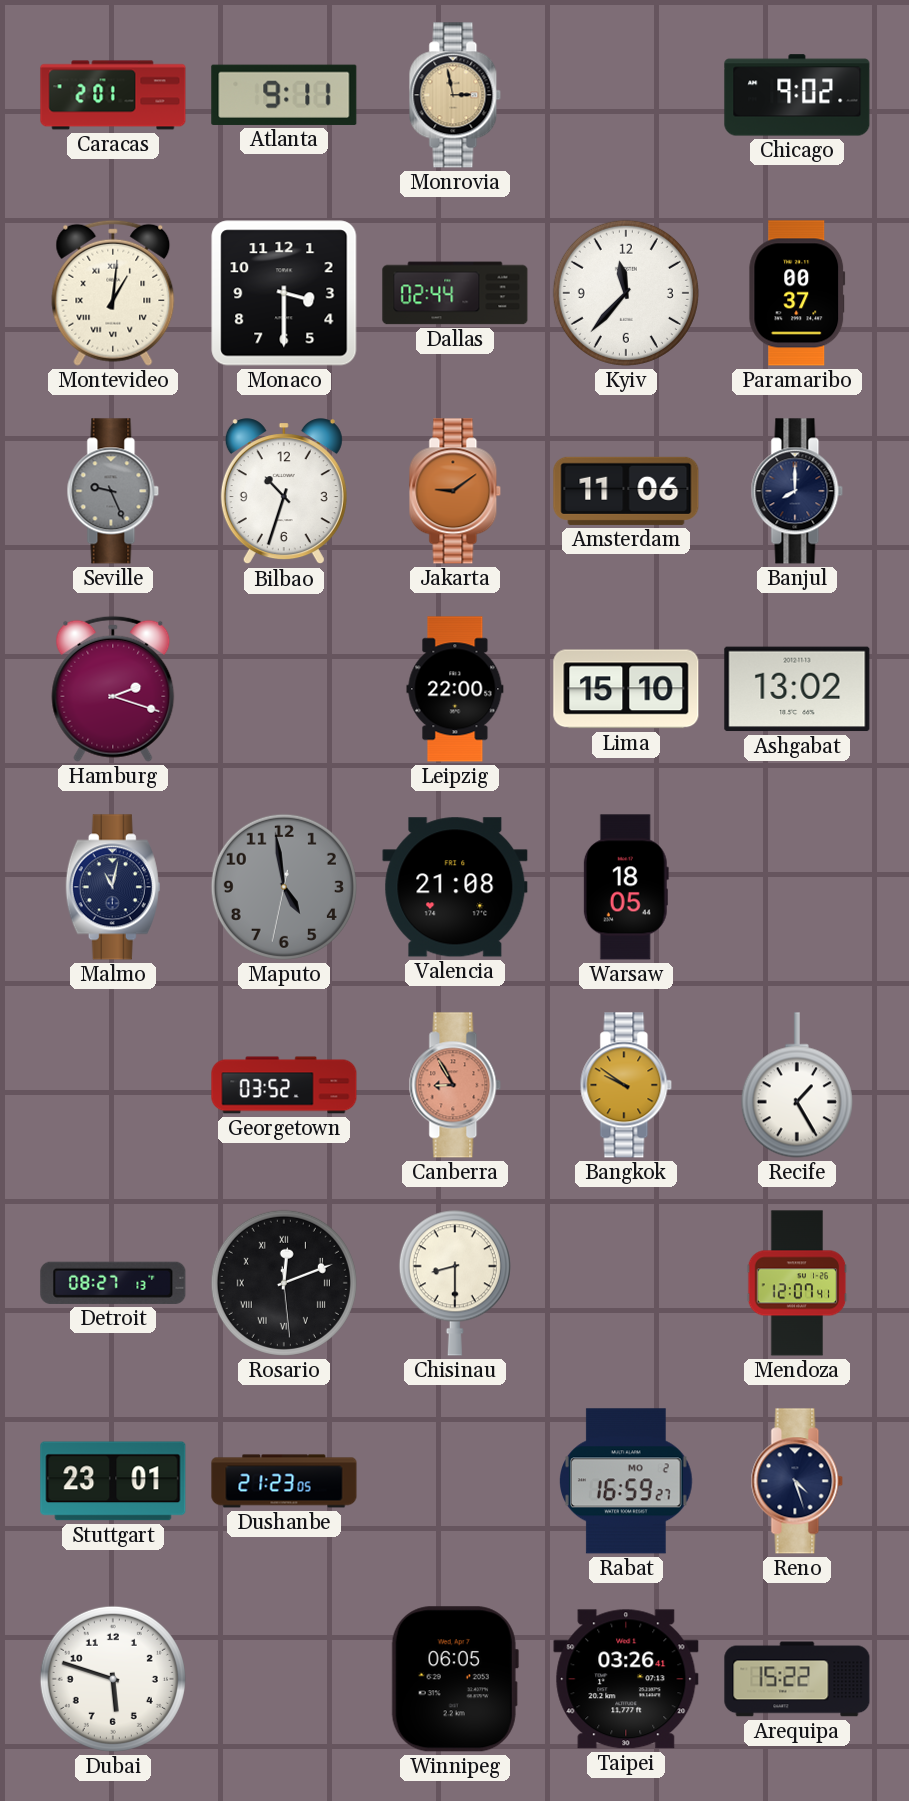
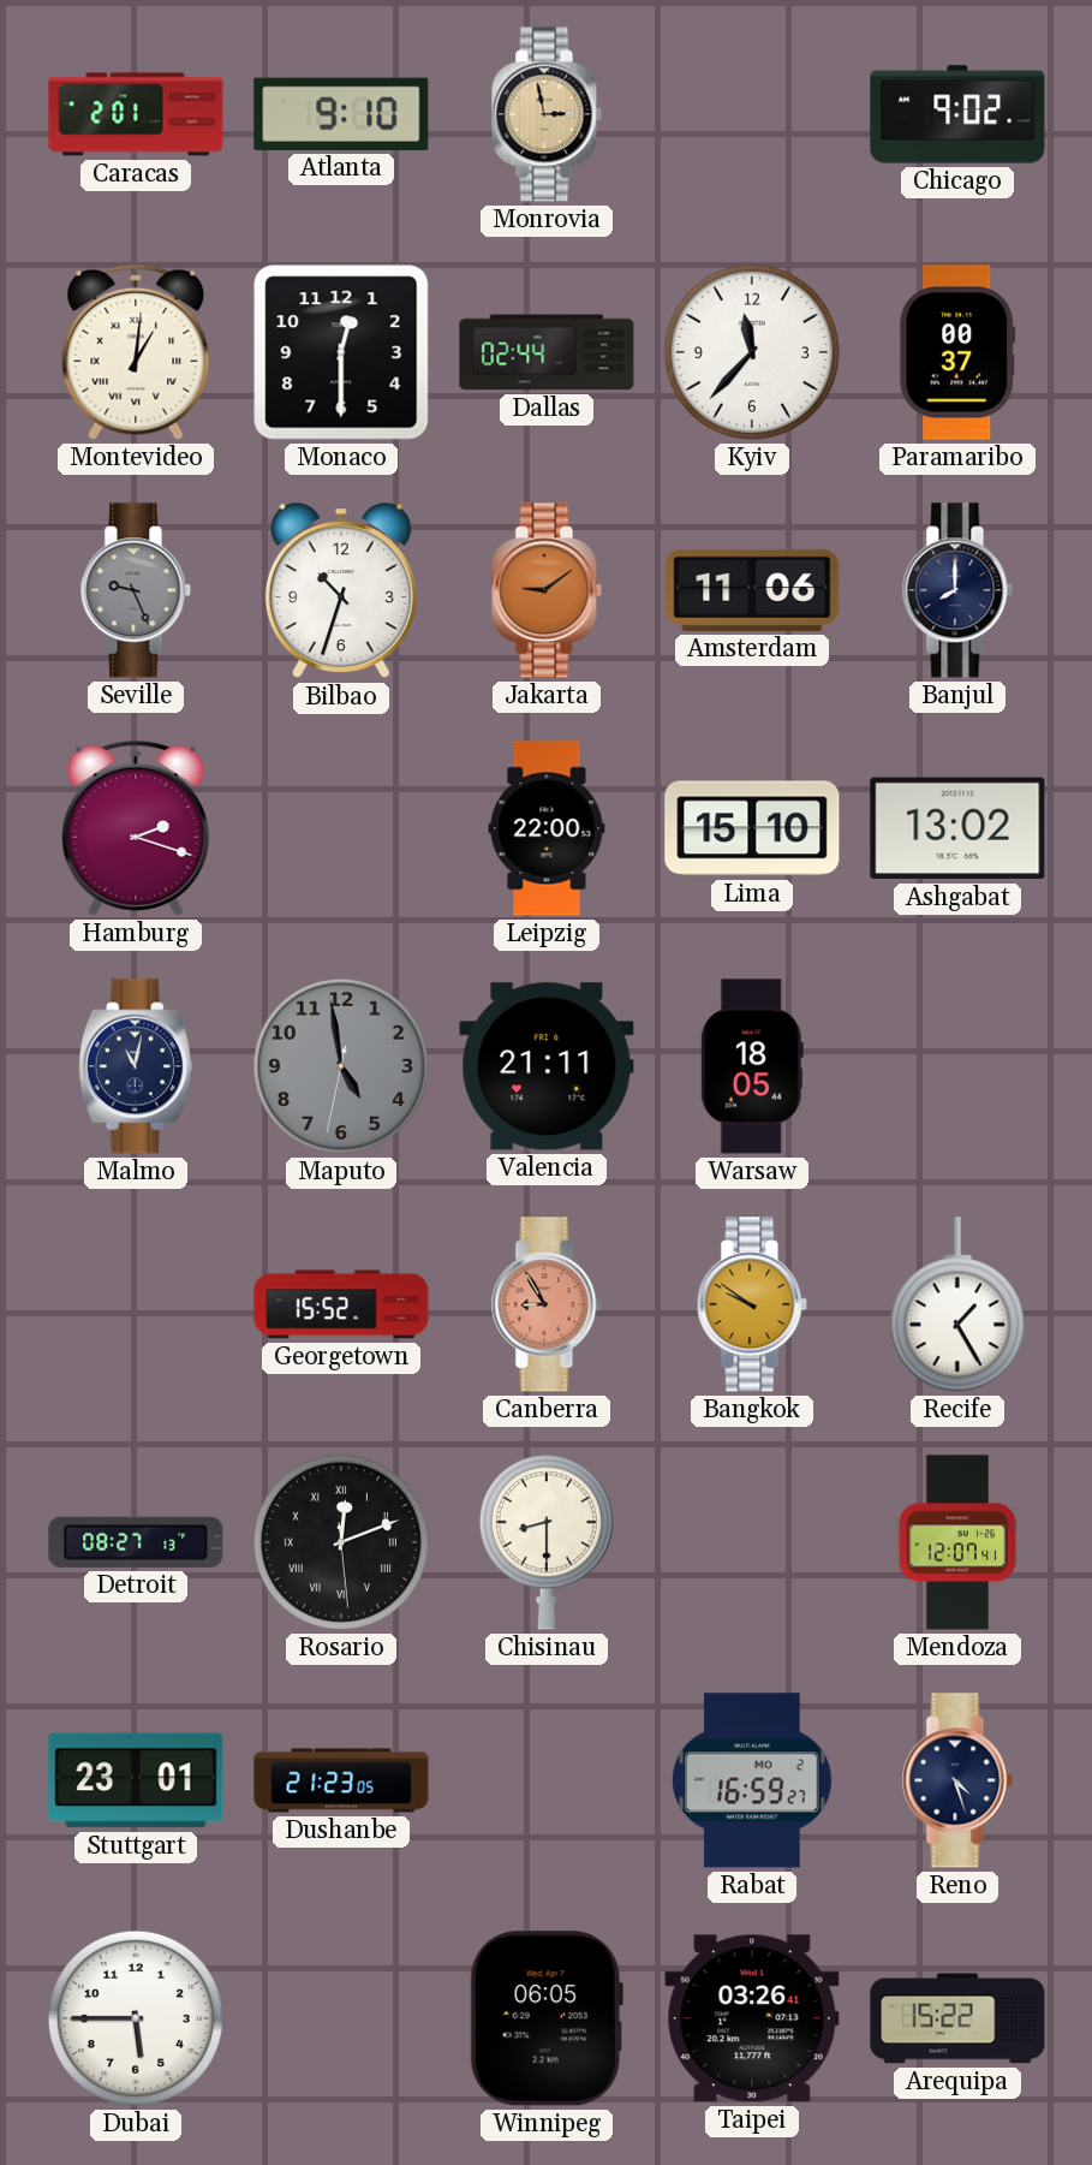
Atlanta: 9:11 -> 9:10
Monaco: 3:30 -> 12:30
Valencia: 21:08 -> 21:11
Georgetown: 03:52 -> 15:52
Dubai: 5:48 -> 5:45
